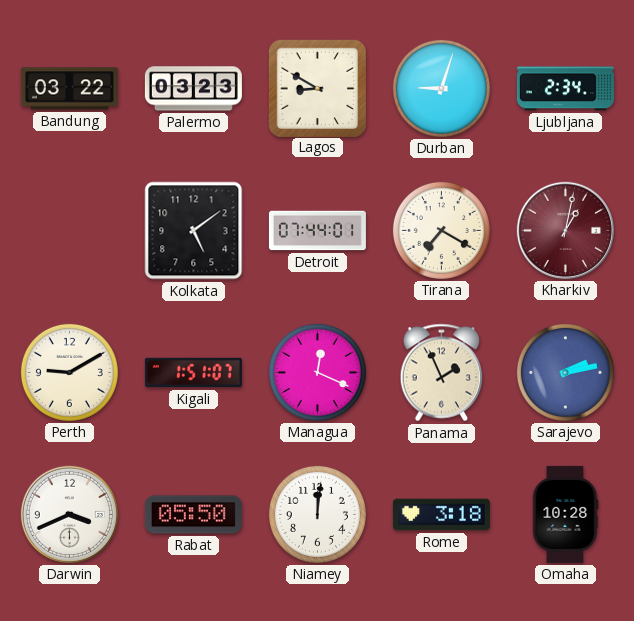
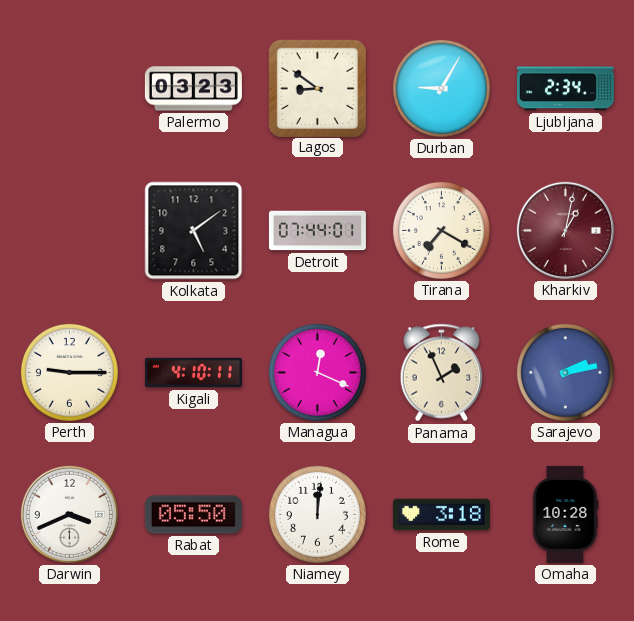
Bandung: 03:22 -> none
Lagos: 8:50 -> 8:51
Durban: 9:03 -> 9:05
Perth: 9:10 -> 9:15
Kigali: 1:51 -> 4:10
